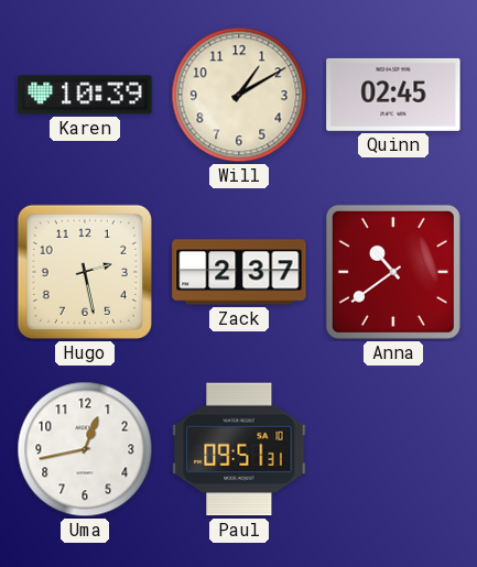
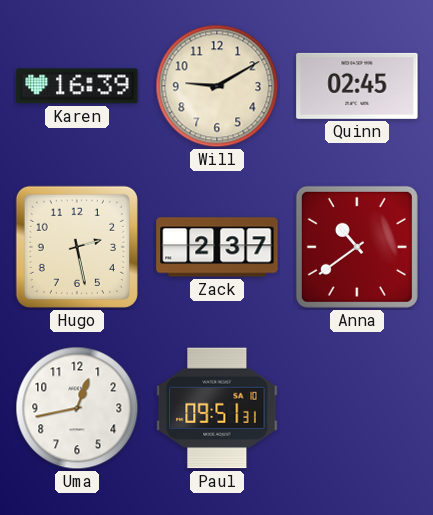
Karen: 10:39 -> 16:39
Will: 1:10 -> 9:10
